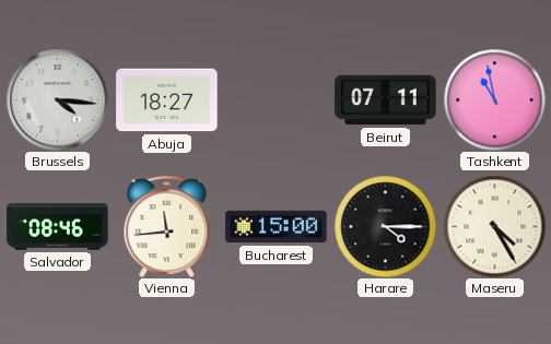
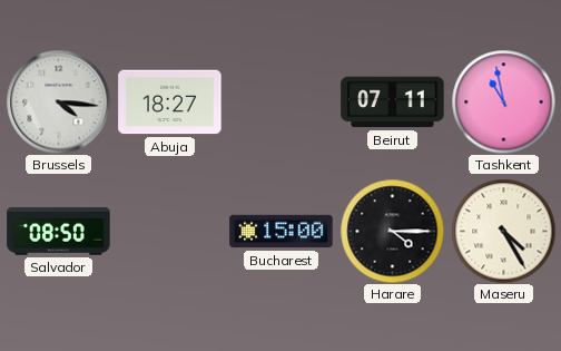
Salvador: 08:46 -> 08:50
Vienna: 11:44 -> none
